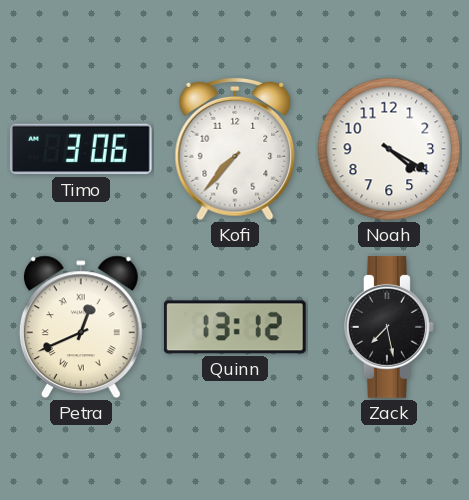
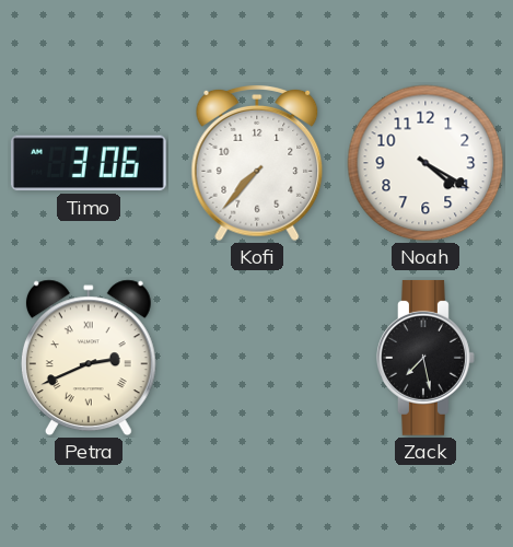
Petra: 12:41 -> 2:41
Quinn: 13:12 -> none
